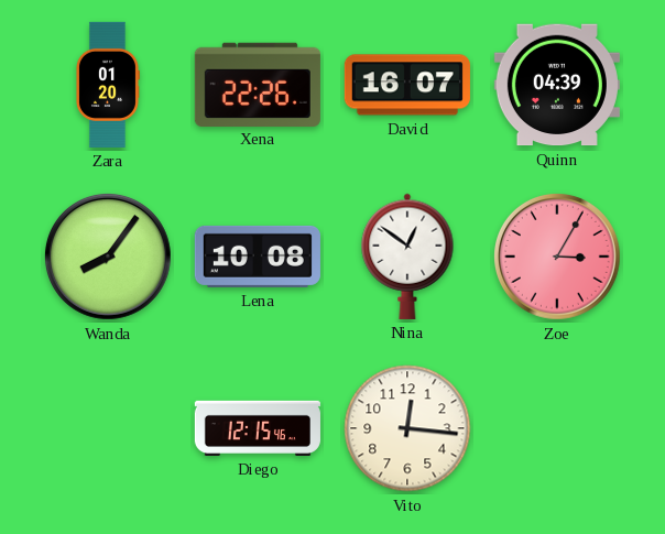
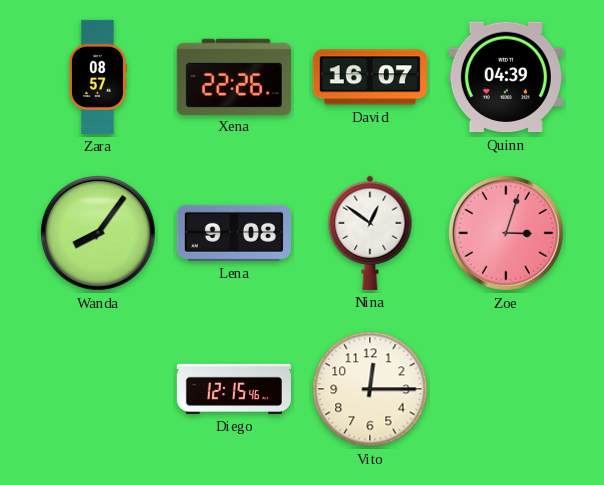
Zara: 01:20 -> 08:57
Lena: 10:08 -> 9:08
Zoe: 3:05 -> 3:03
Vito: 12:16 -> 12:15
